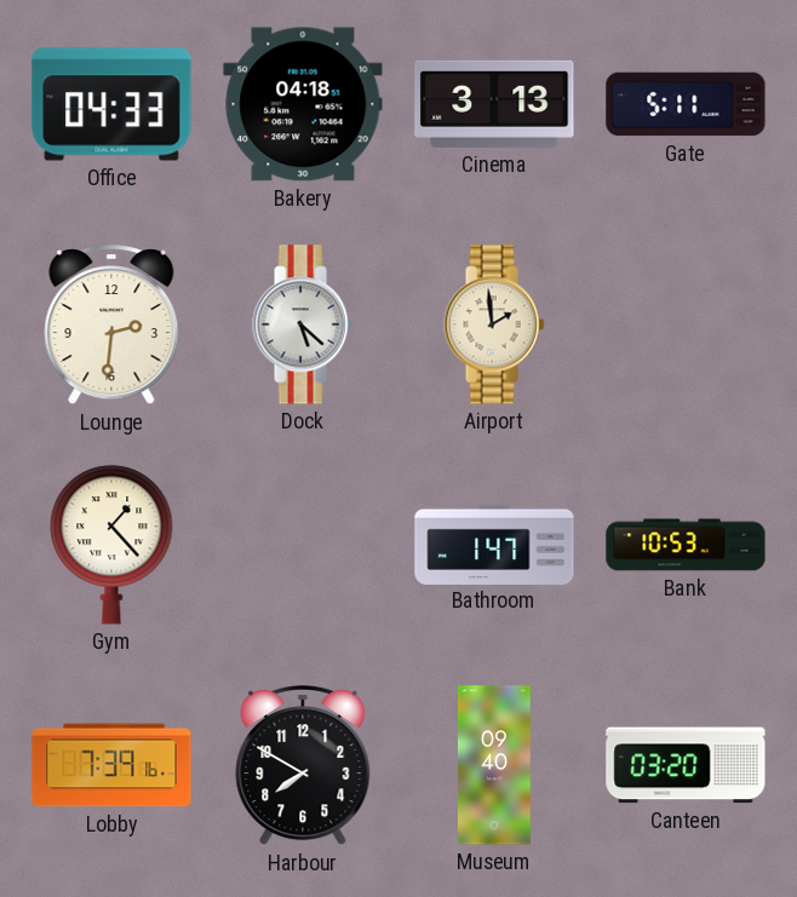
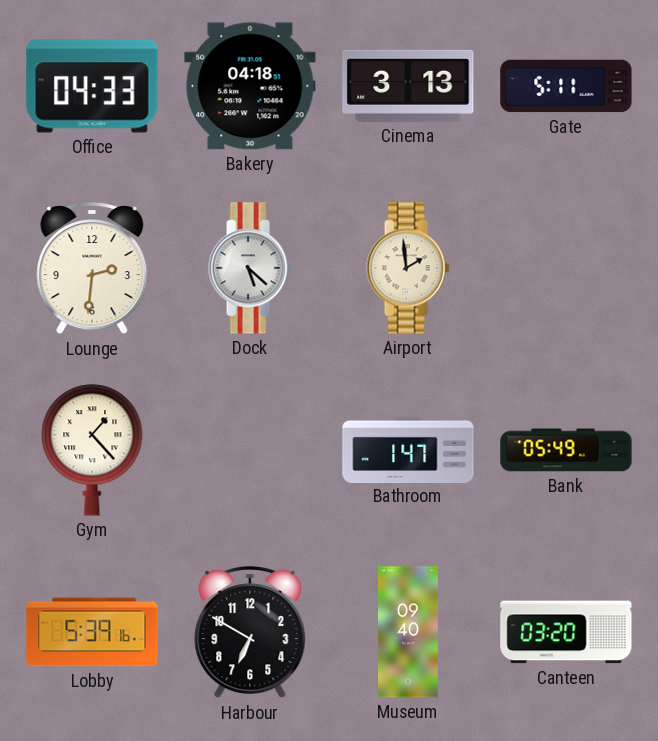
Bank: 10:53 -> 05:49
Lobby: 7:39 -> 5:39
Harbour: 7:50 -> 6:50
